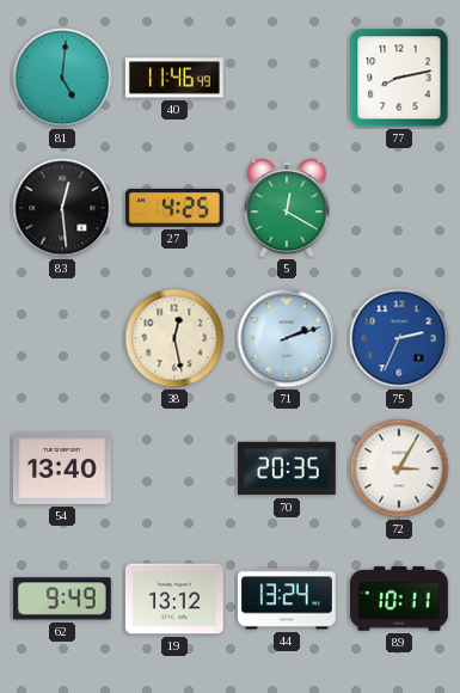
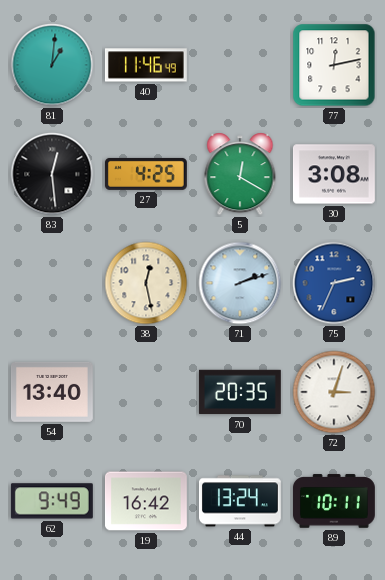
81: 5:01 -> 1:01
77: 8:13 -> 12:13
30: none -> 3:08
72: 3:05 -> 3:03
19: 13:12 -> 16:42
